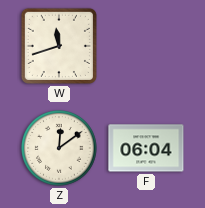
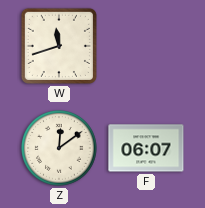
F: 06:04 -> 06:07
